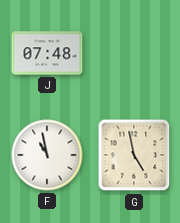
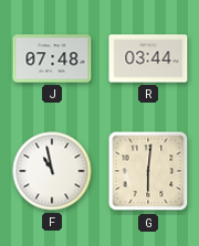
R: none -> 03:44
G: 4:58 -> 6:01
